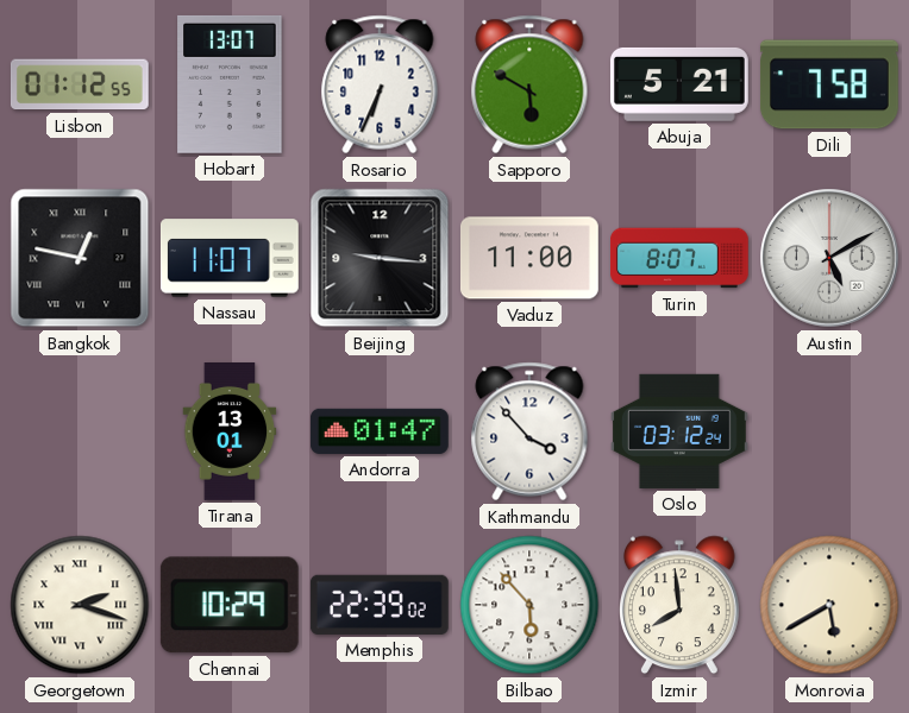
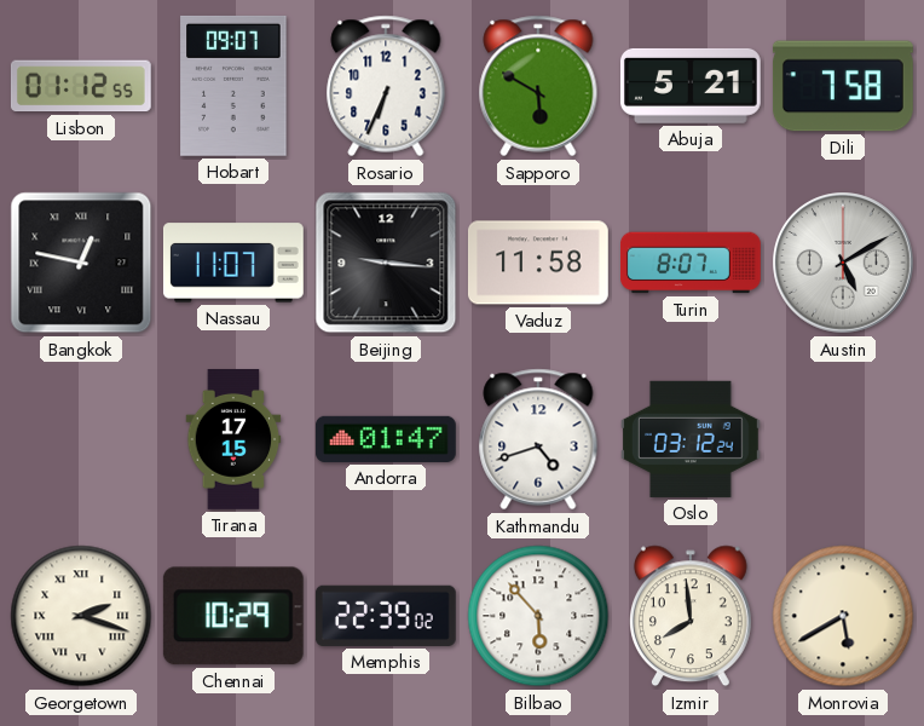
Hobart: 13:07 -> 09:07
Vaduz: 11:00 -> 11:58
Tirana: 13:01 -> 17:15
Kathmandu: 3:53 -> 4:42
